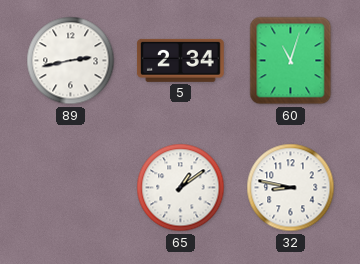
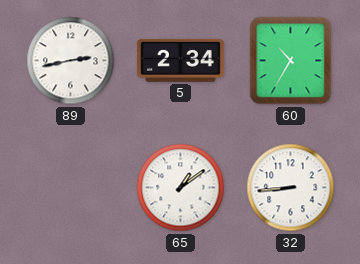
60: 11:03 -> 10:35
32: 8:47 -> 8:44
